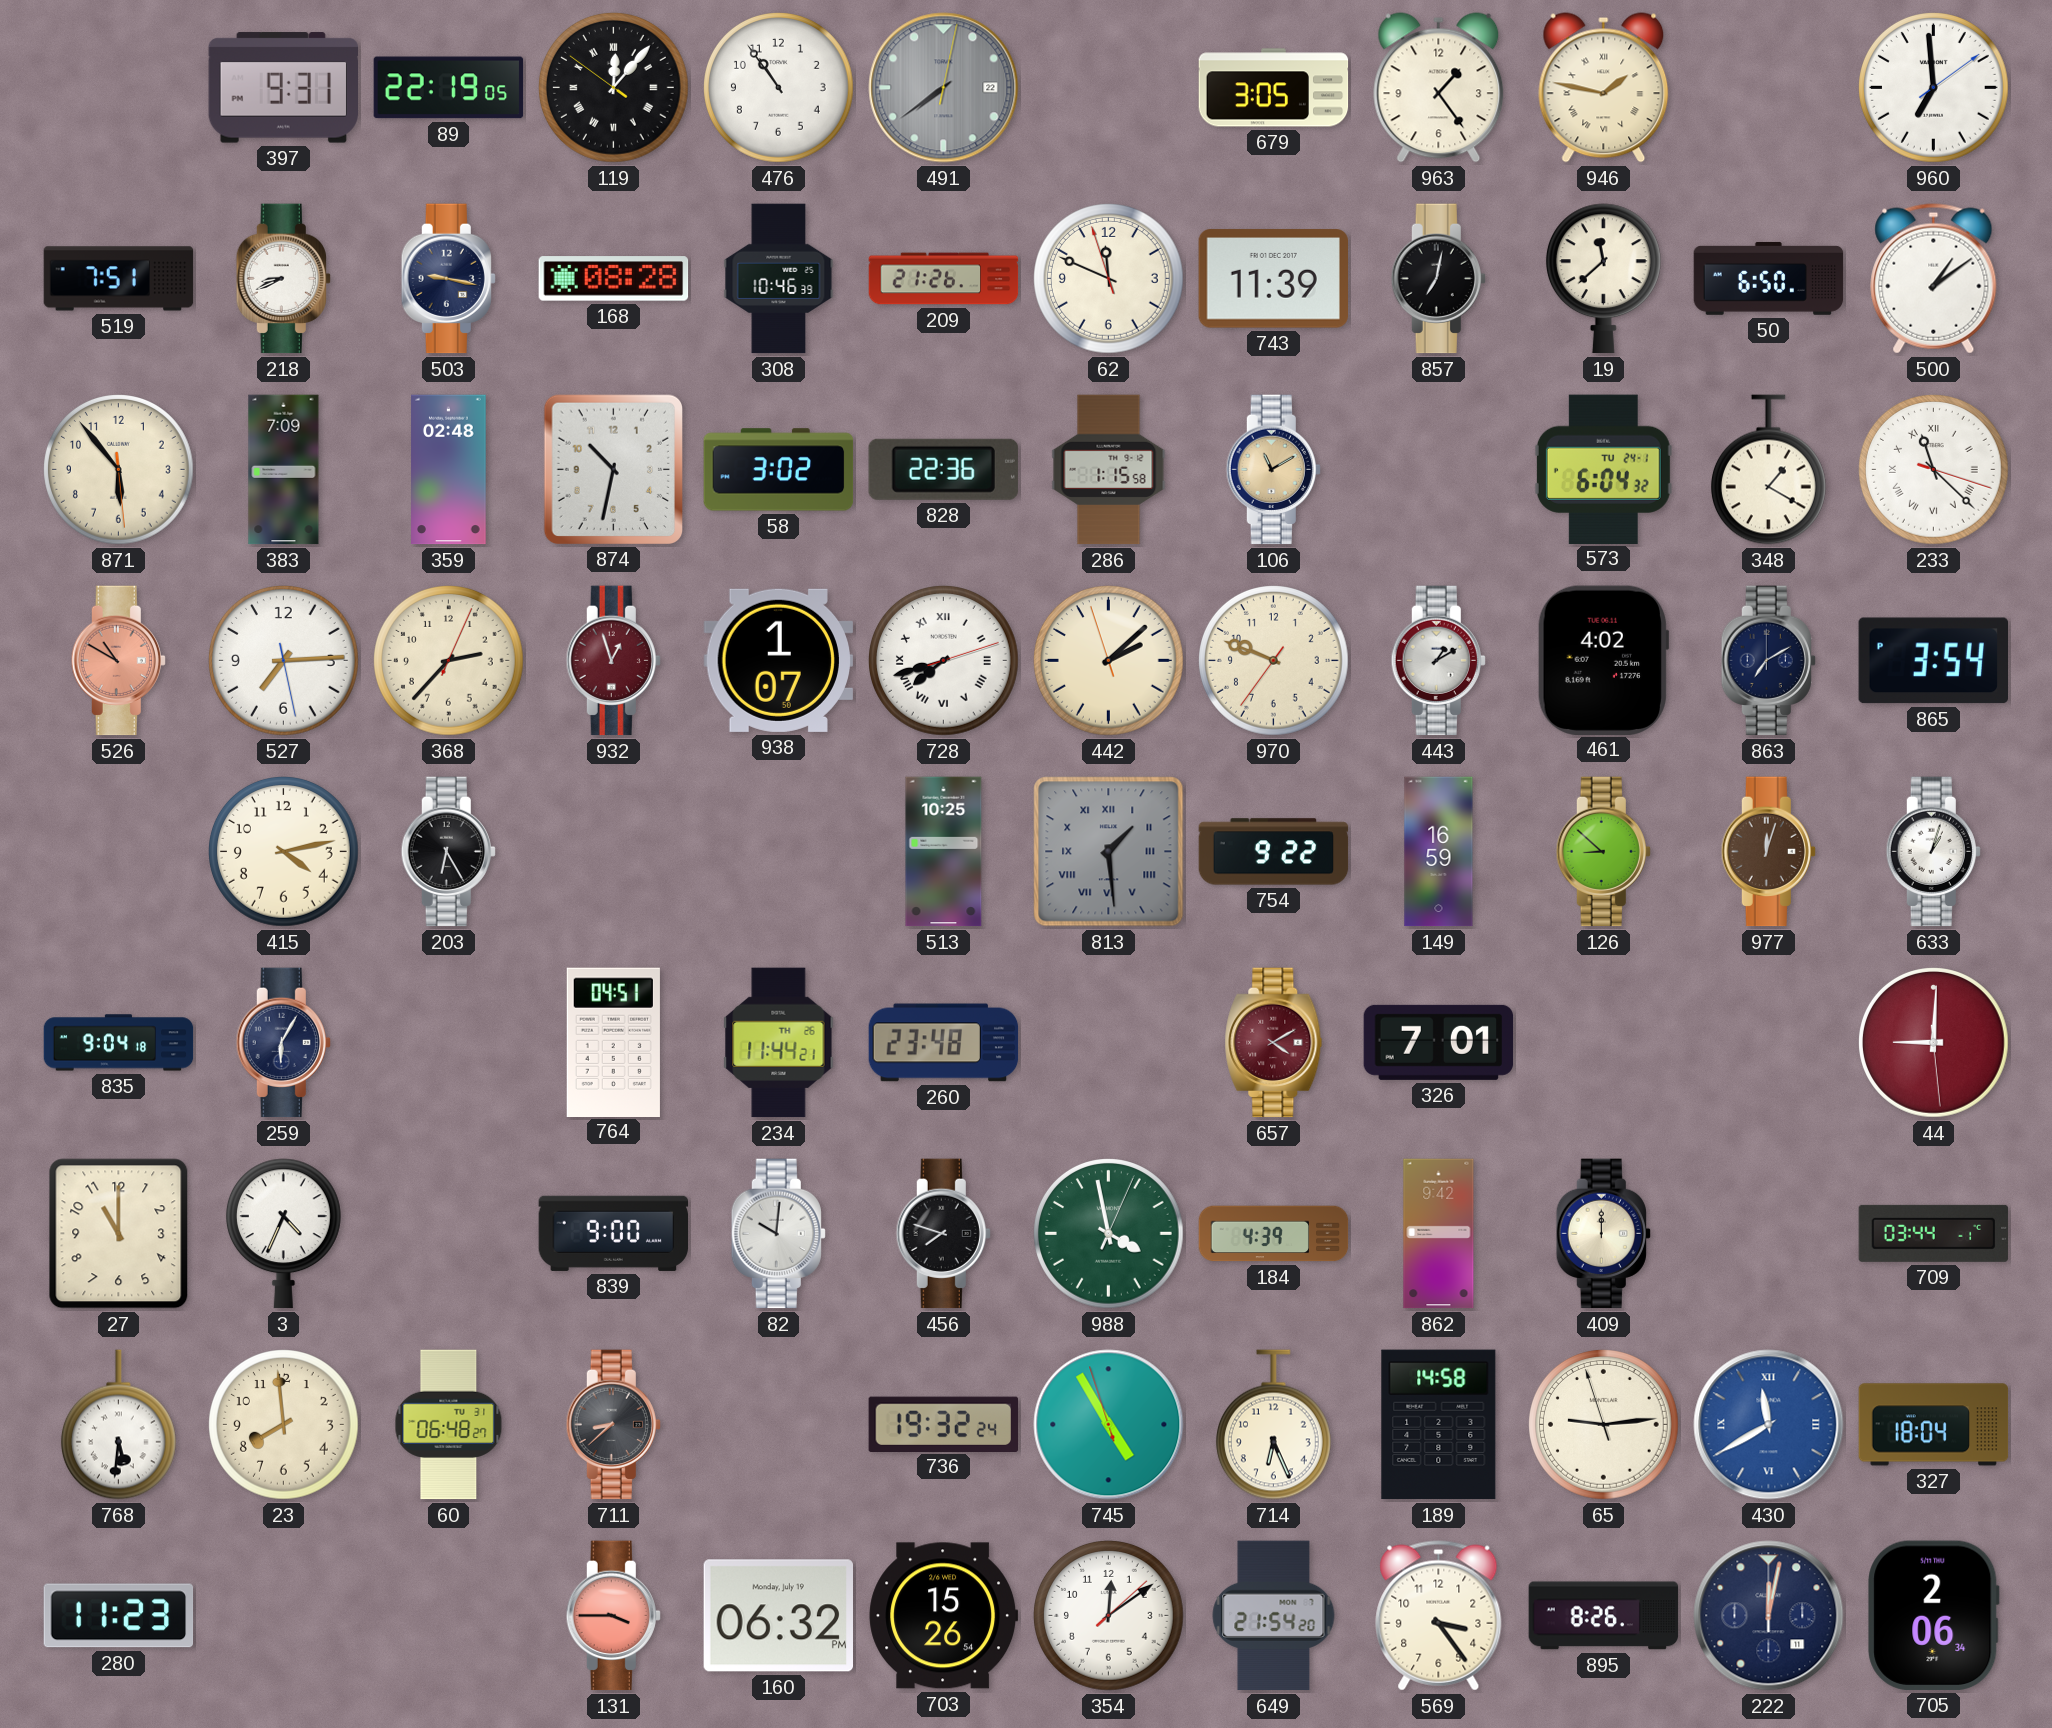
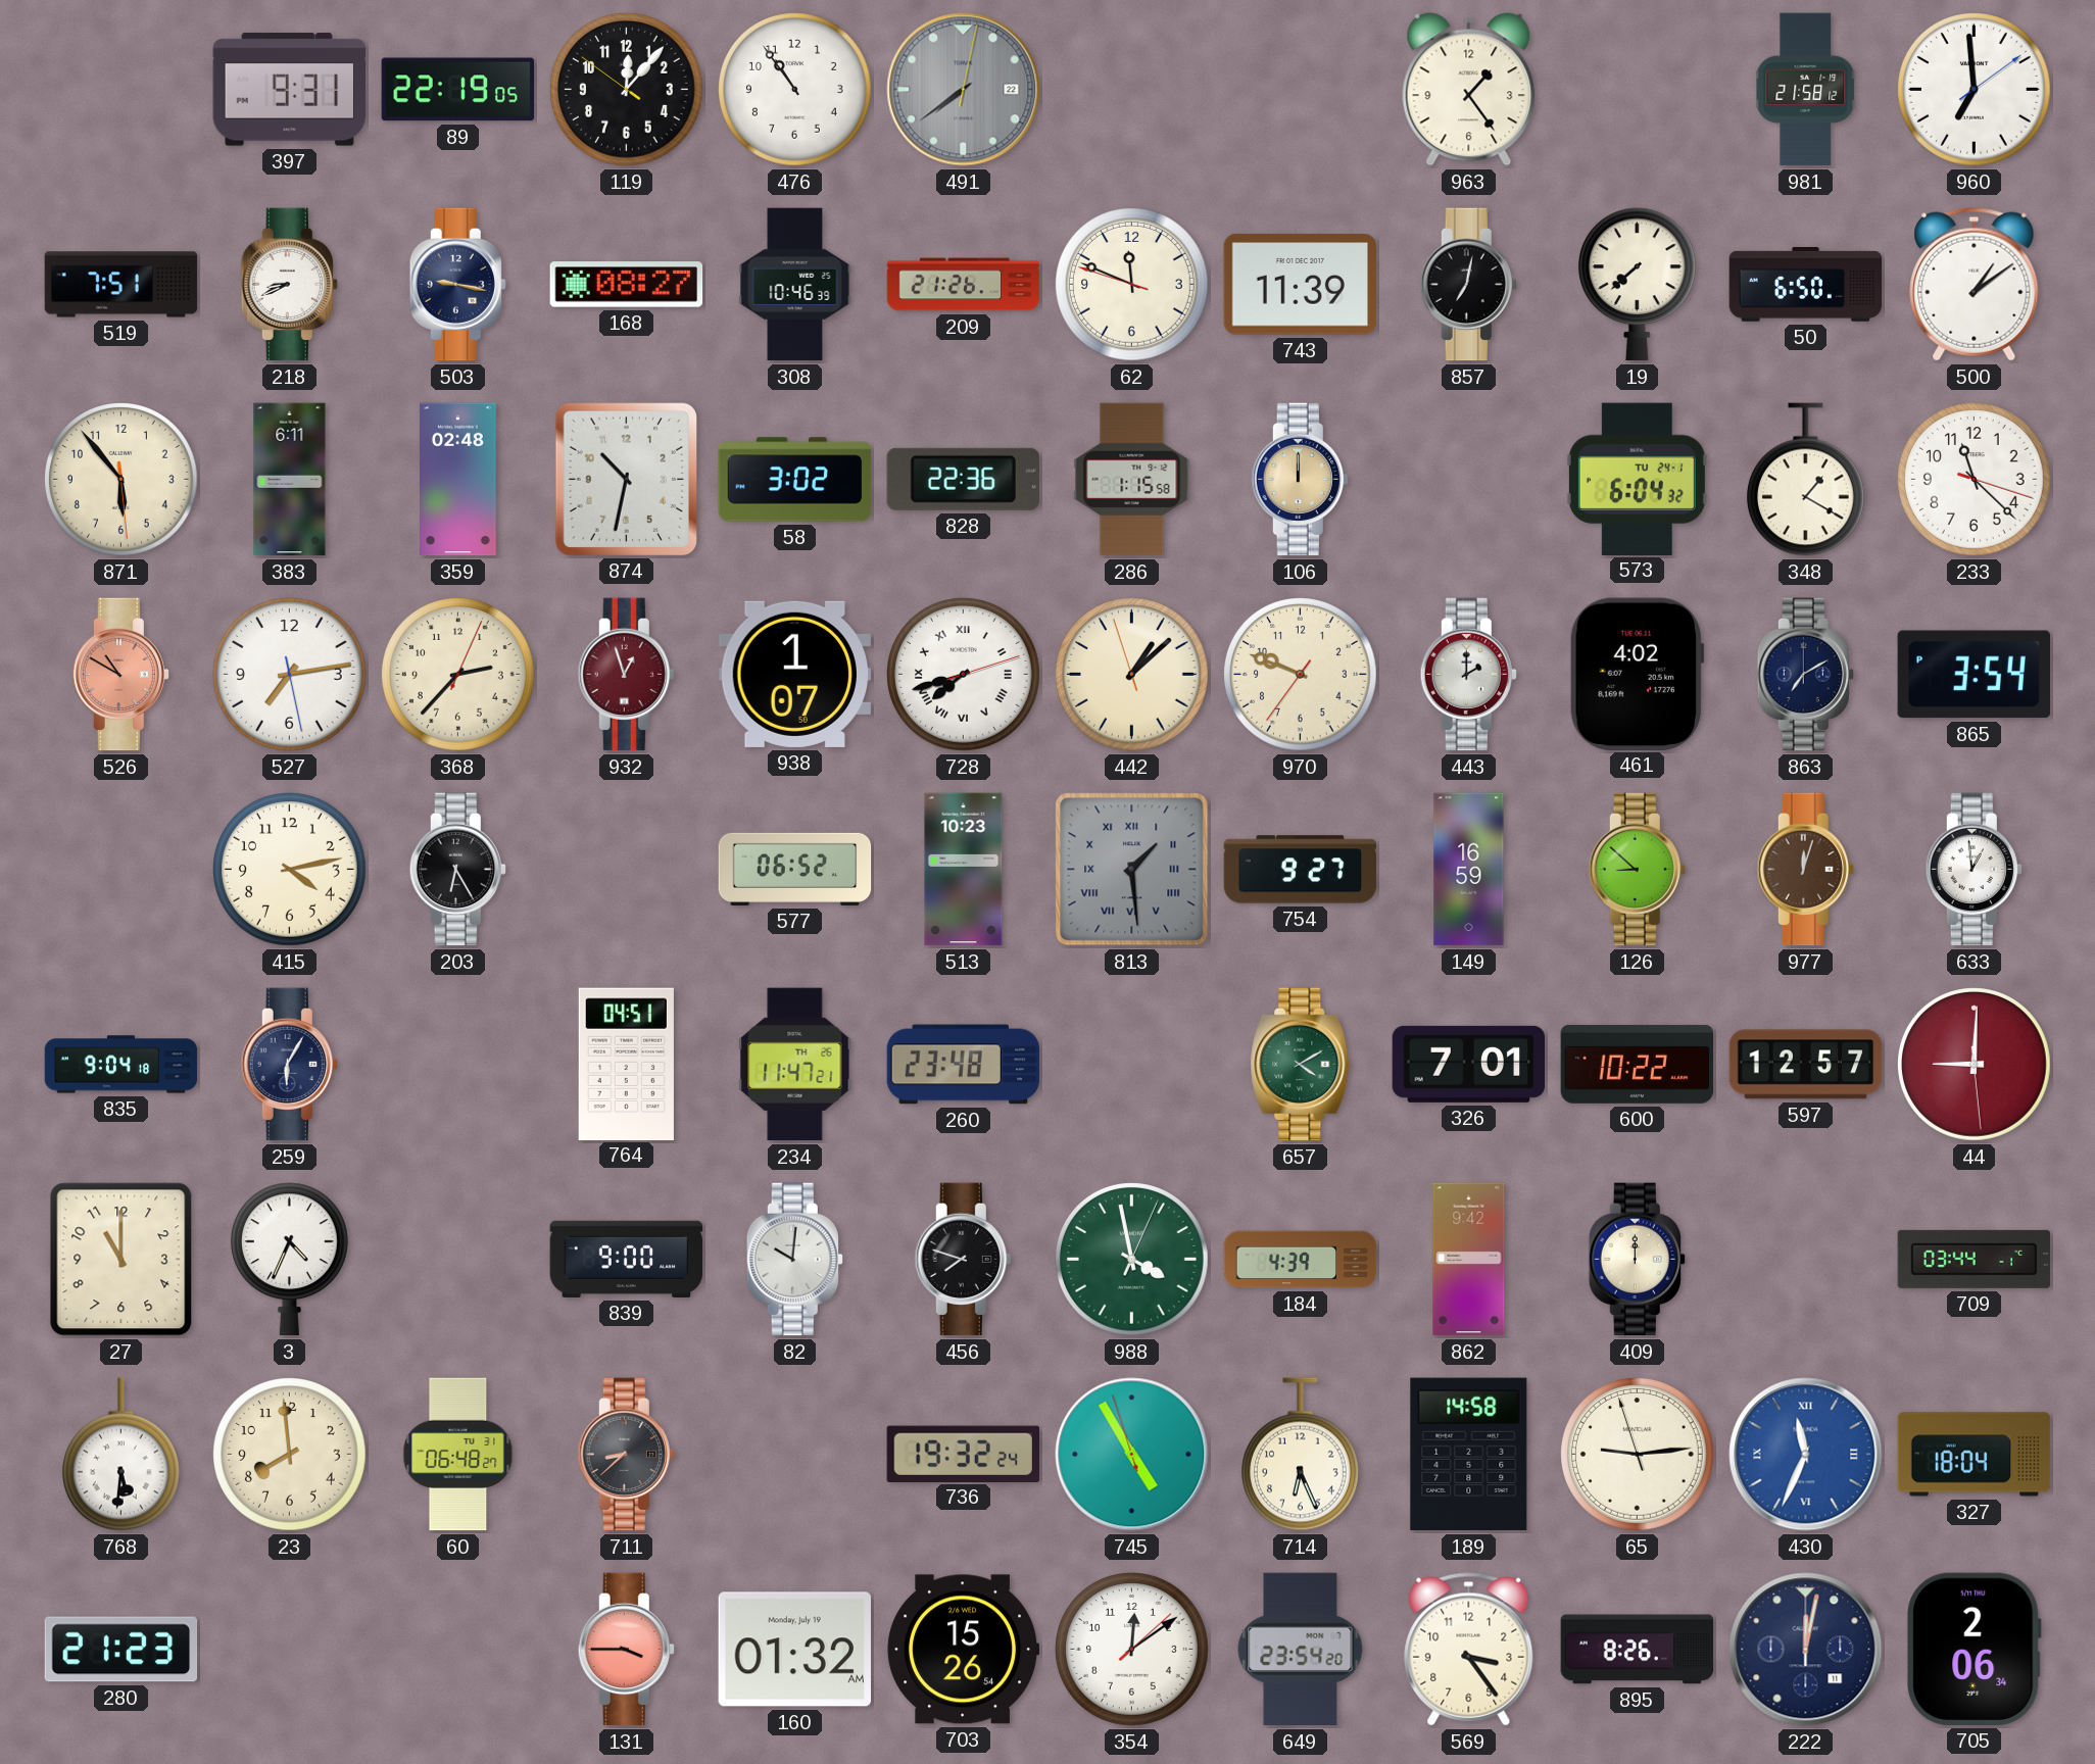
119 numerals: Roman -> Arabic
679: 3:05 -> none
946: 1:47 -> none
981: none -> 21:58
168: 08:28 -> 08:27
62: 11:48:57 -> 11:48:48
19: 11:38 -> 7:38
383: 7:09 -> 6:11
106: 11:10 -> 12:00
233 numerals: Roman -> Arabic
527: 7:14 -> 7:13
442: 2:07 -> 1:07
443: 1:10 -> 2:00
577: none -> 06:52
513: 10:25 -> 10:23
754: 9:22 -> 9:27
633: 1:03 -> 12:59
234: 11:44 -> 11:47
657 dial: burgundy -> green
600: none -> 10:22
597: none -> 12:57
430: 11:40 -> 11:34
280: 11:23 -> 21:23
160: 06:32 -> 01:32
649: 21:54 -> 23:54
